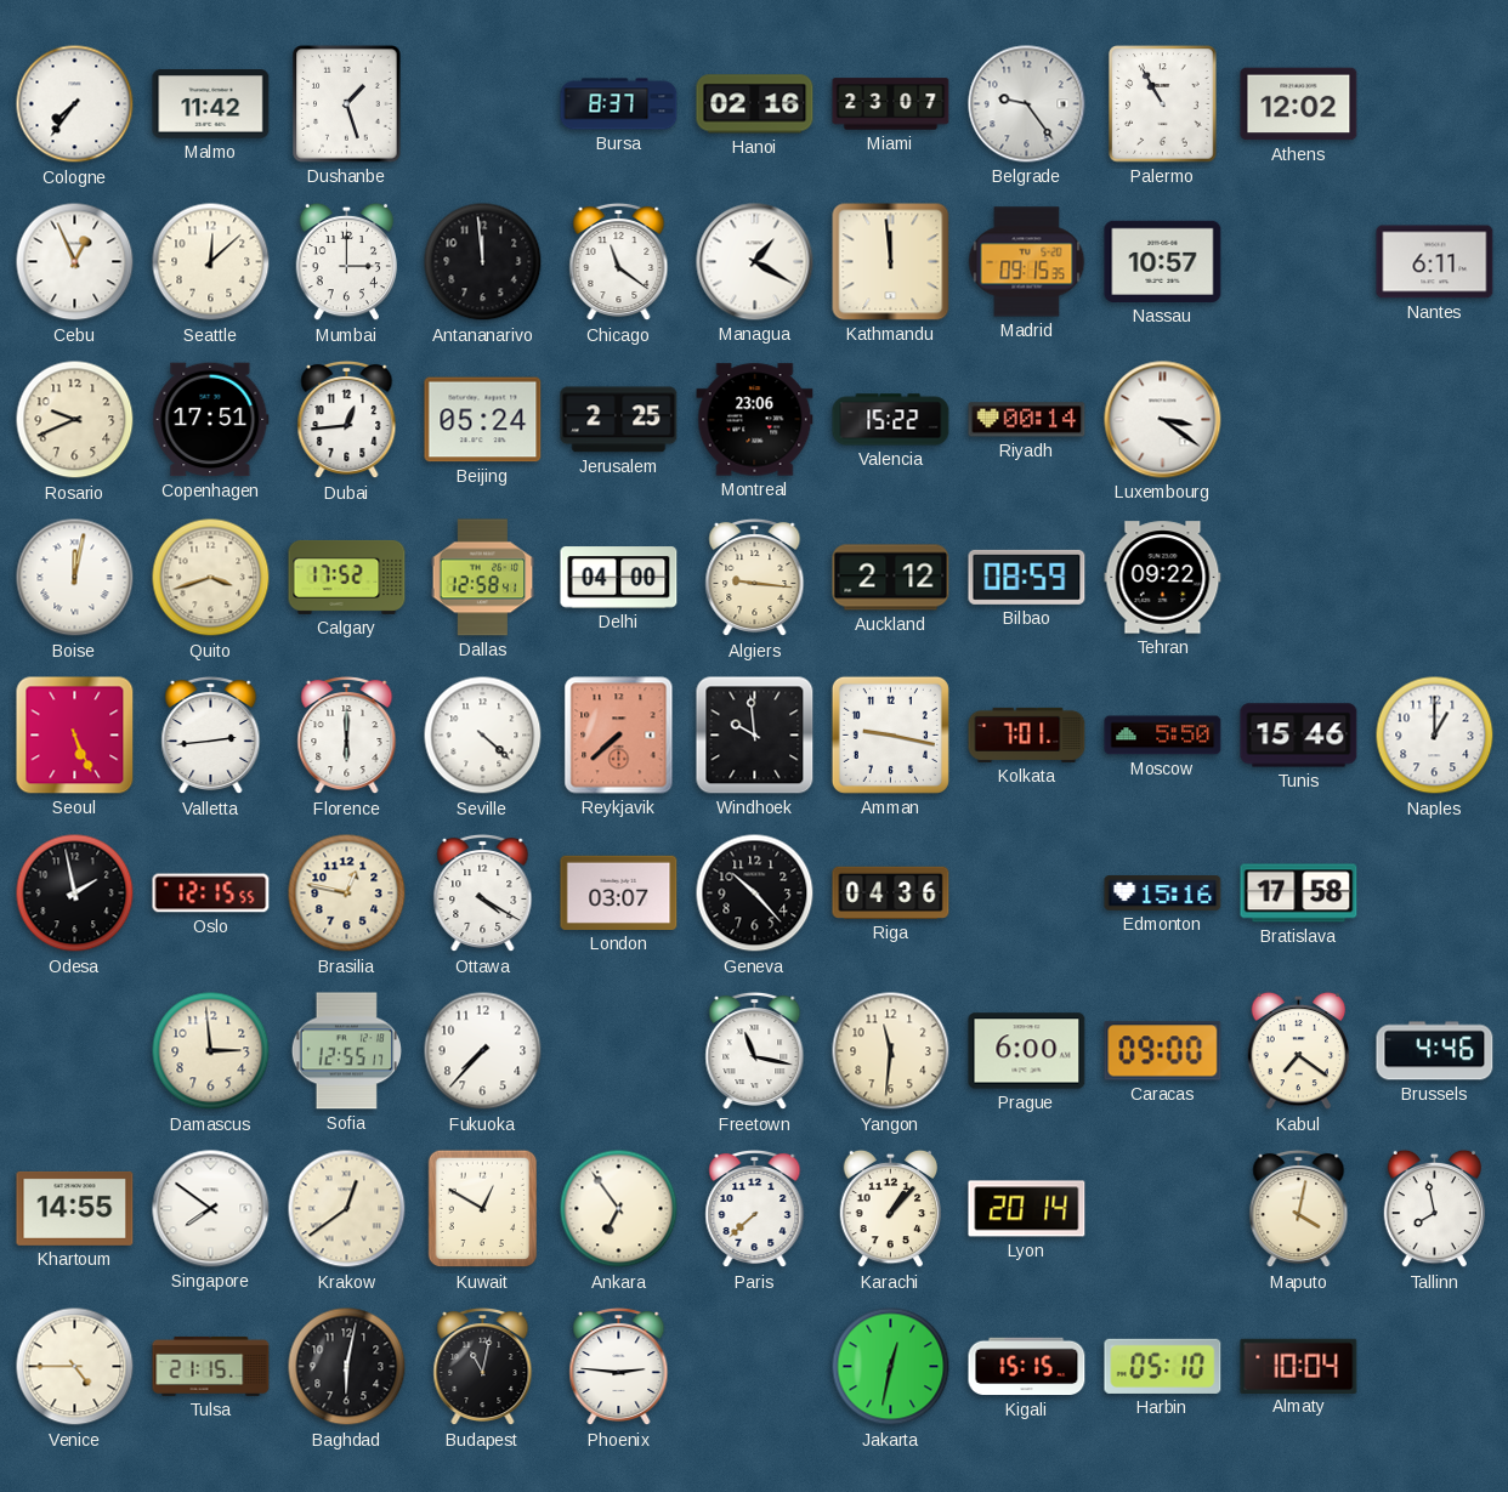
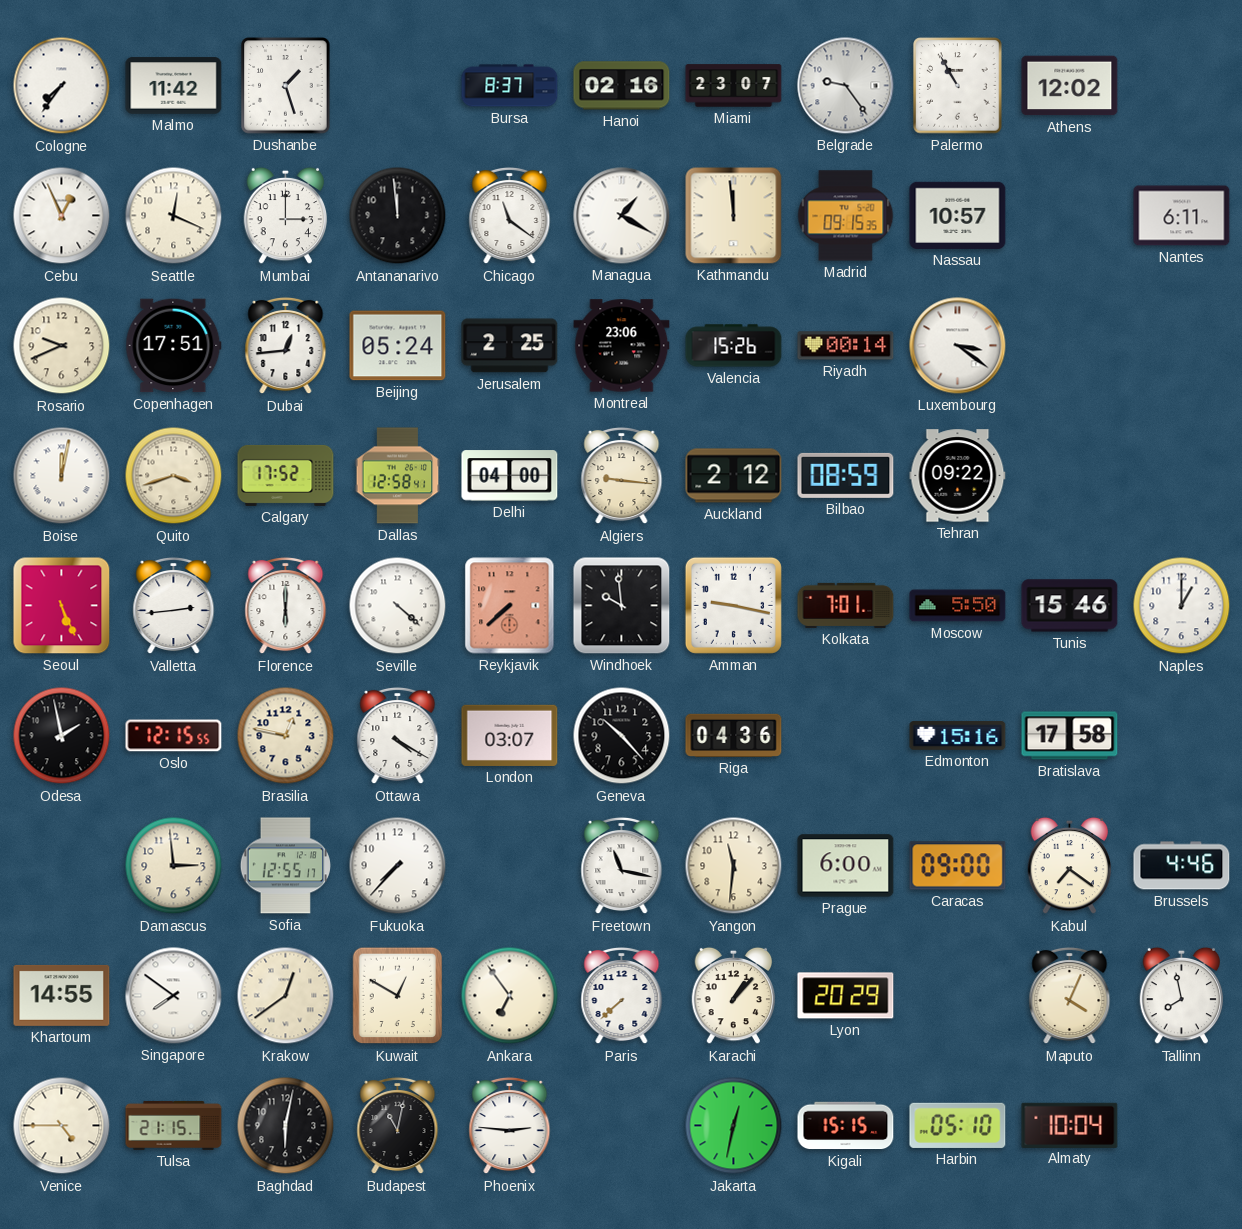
Seattle: 12:08 -> 12:19
Valencia: 15:22 -> 15:26
Lyon: 20:14 -> 20:29
Maputo: 4:02 -> 4:04
